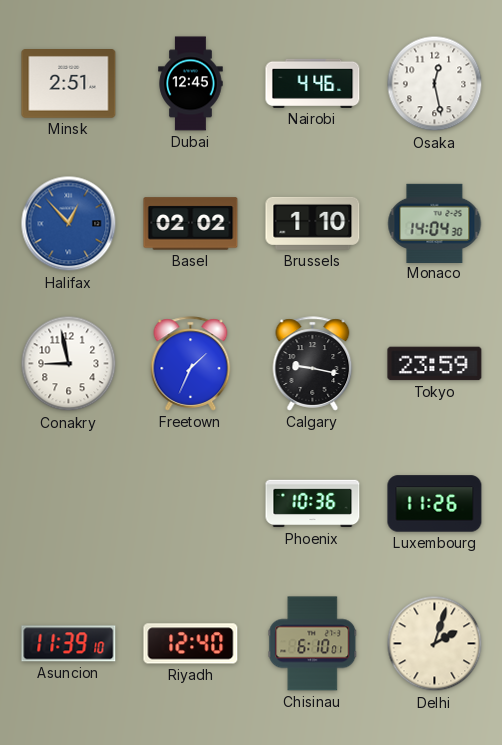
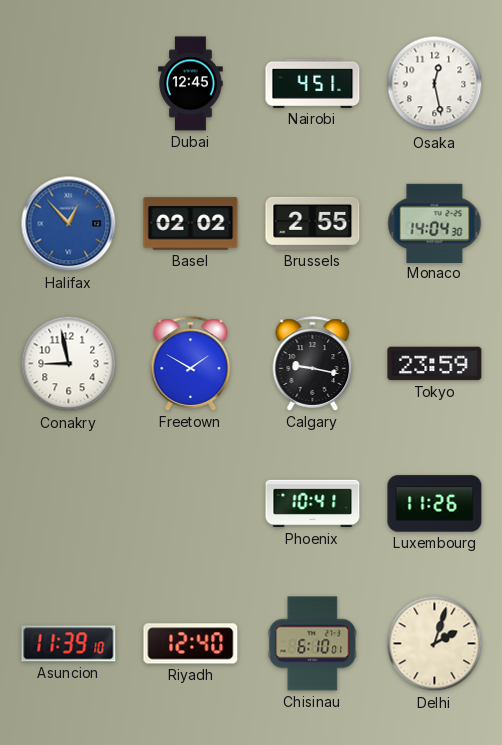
Minsk: 2:51 -> none
Nairobi: 4:46 -> 4:51
Brussels: 1:10 -> 2:55
Freetown: 1:34 -> 1:50
Phoenix: 10:36 -> 10:41
